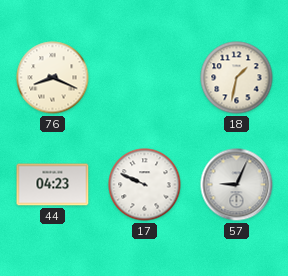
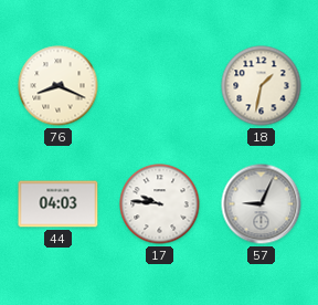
44: 04:23 -> 04:03
17: 9:49 -> 9:46
